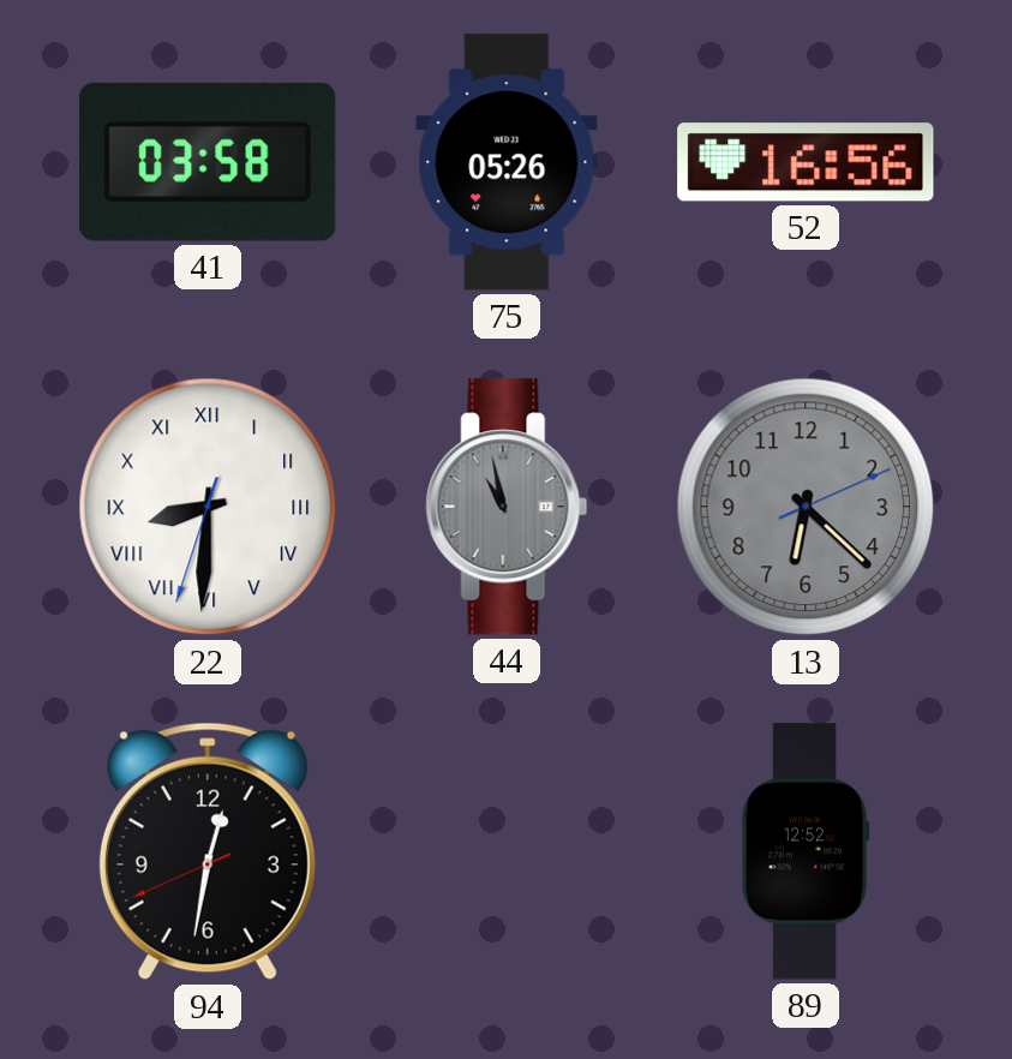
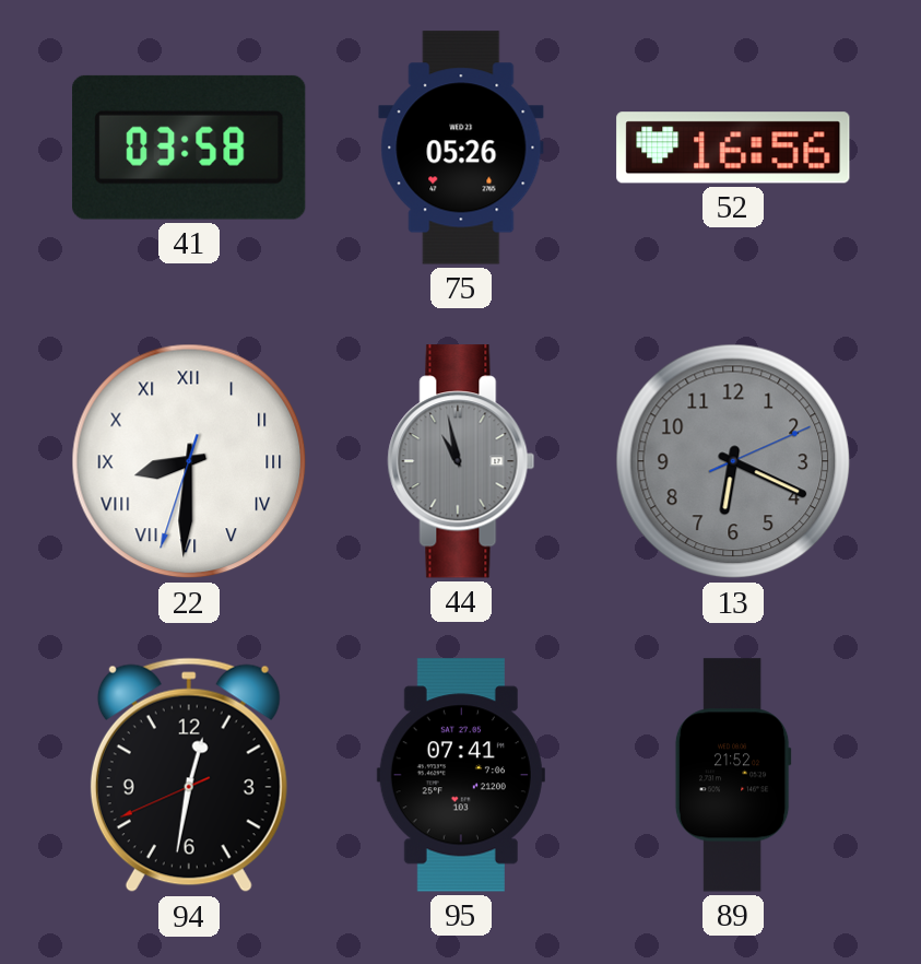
13: 6:22 -> 6:19
95: none -> 07:41
89: 12:52 -> 21:52
